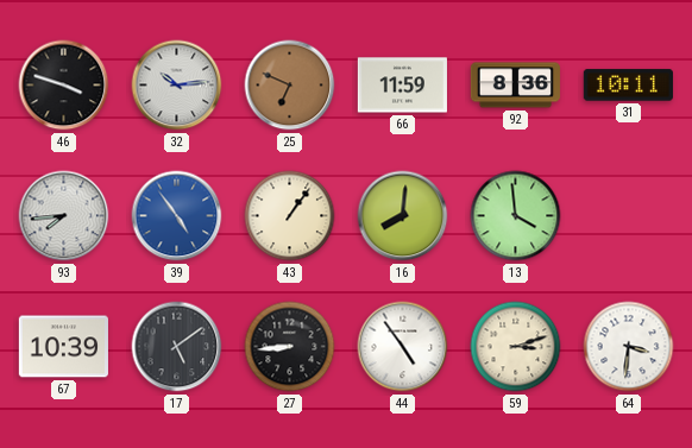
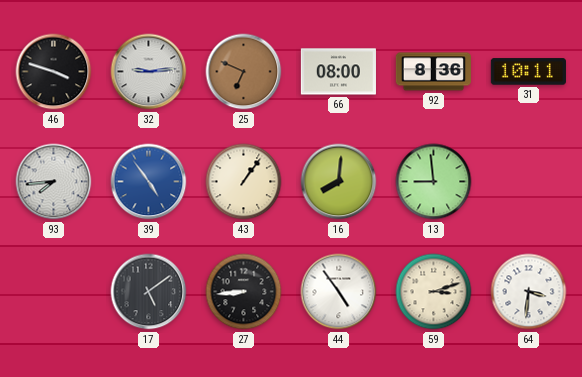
32: 10:14 -> 9:14
66: 11:59 -> 08:00
13: 3:59 -> 8:59
67: 10:39 -> none
